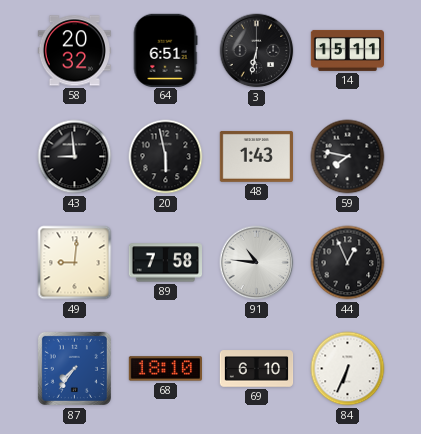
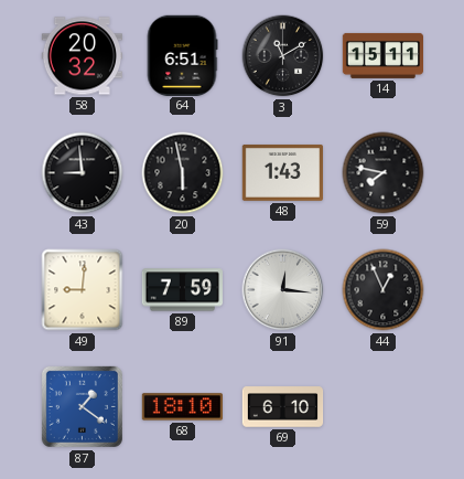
3: 6:32 -> 11:10
89: 7:58 -> 7:59
91: 10:46 -> 12:16
87: 7:36 -> 1:21
84: 6:34 -> none
